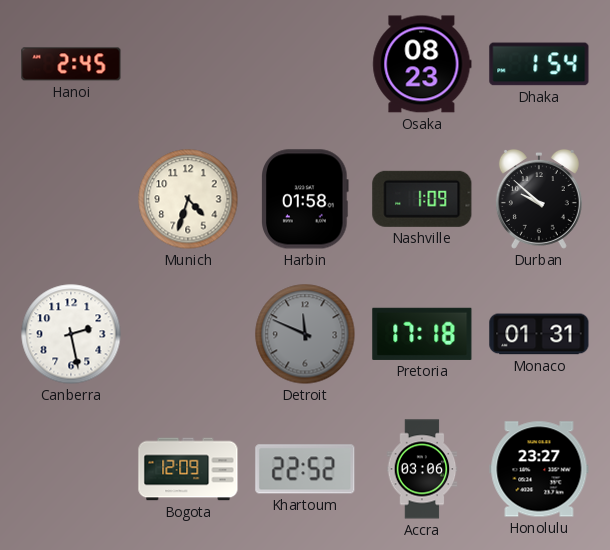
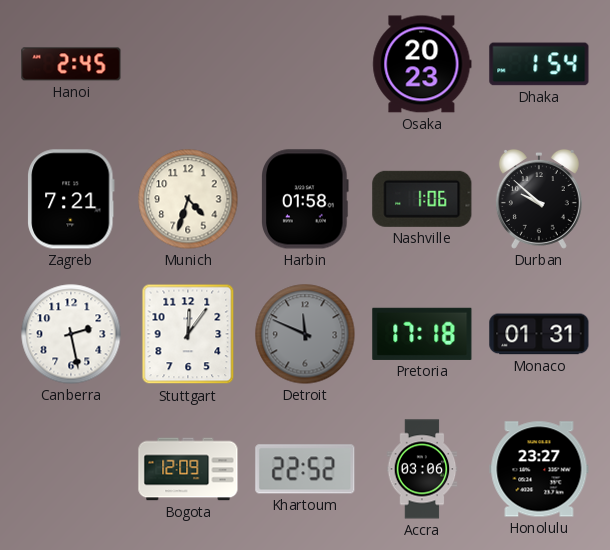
Osaka: 08:23 -> 20:23
Zagreb: none -> 7:21
Nashville: 1:09 -> 1:06
Stuttgart: none -> 12:06
